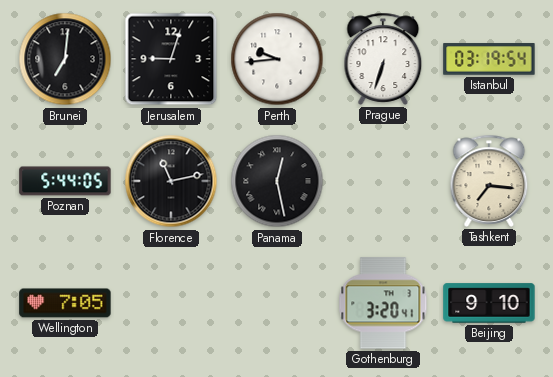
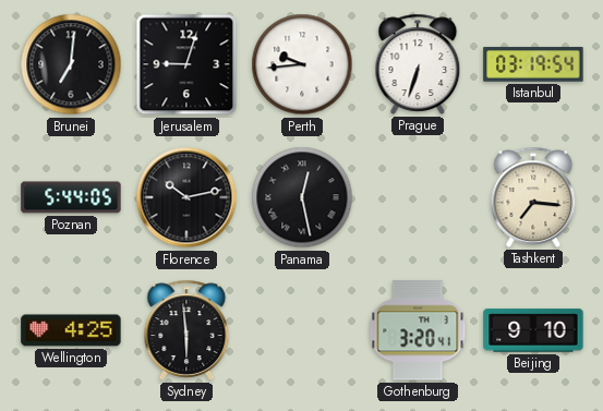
Florence: 11:13 -> 10:13
Wellington: 7:05 -> 4:25
Sydney: none -> 5:59
